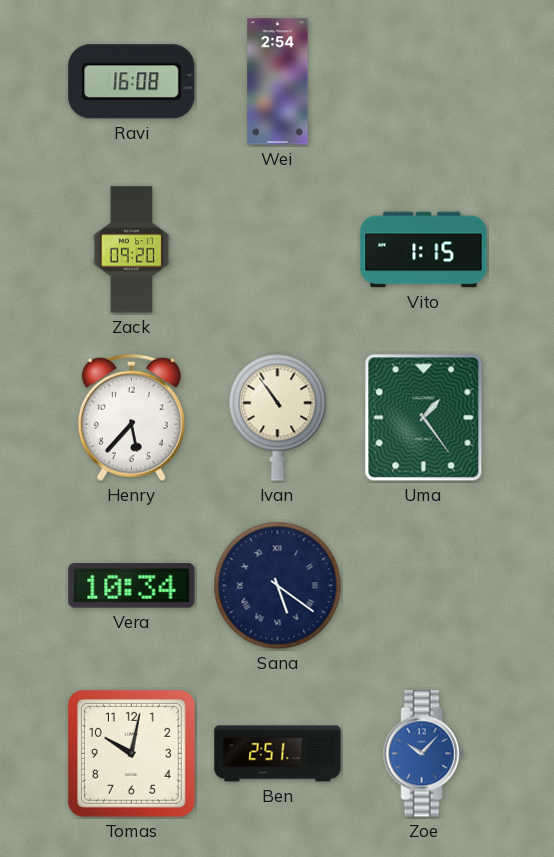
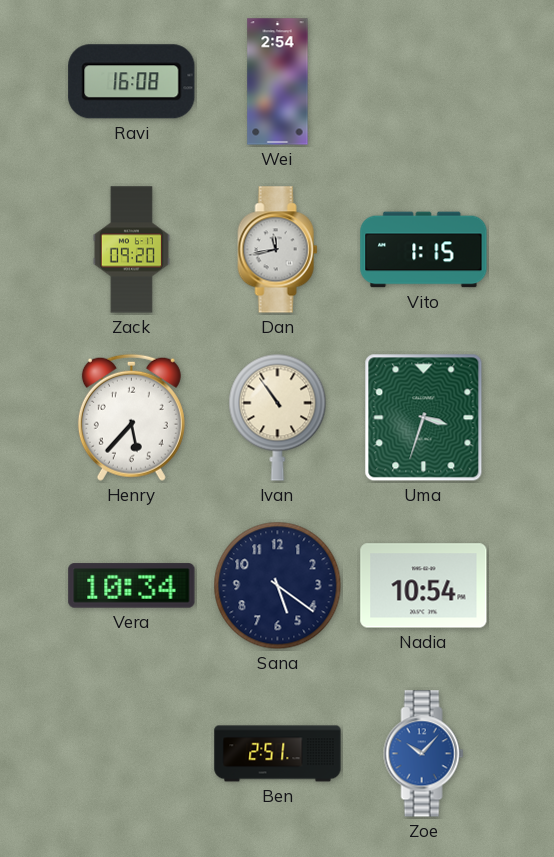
Dan: none -> 11:43
Uma: 1:24 -> 3:33
Sana numerals: Roman -> Arabic
Nadia: none -> 10:54
Tomas: 10:02 -> none
